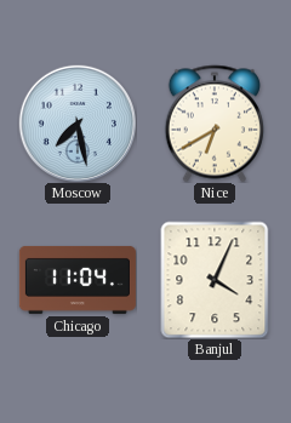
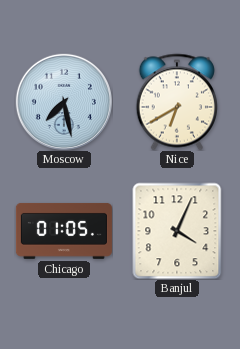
Chicago: 11:04 -> 01:05
